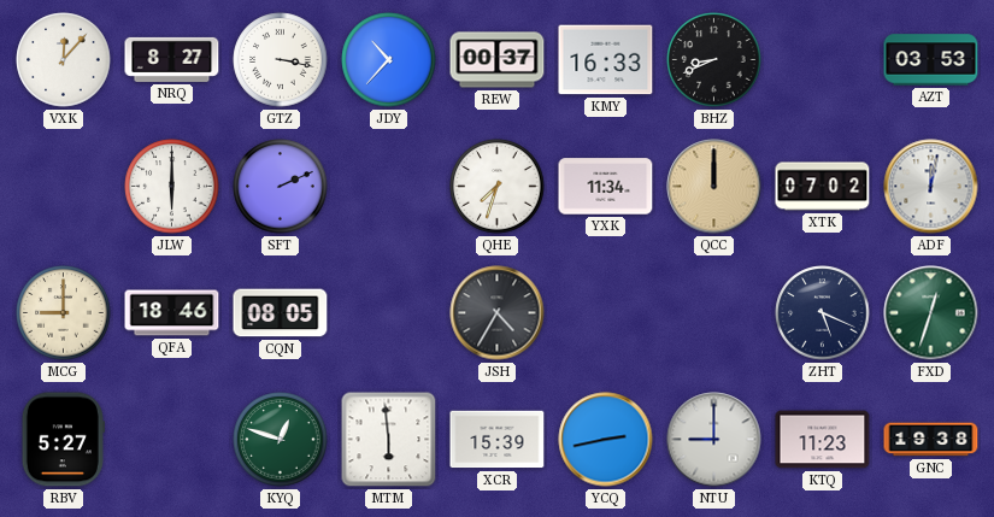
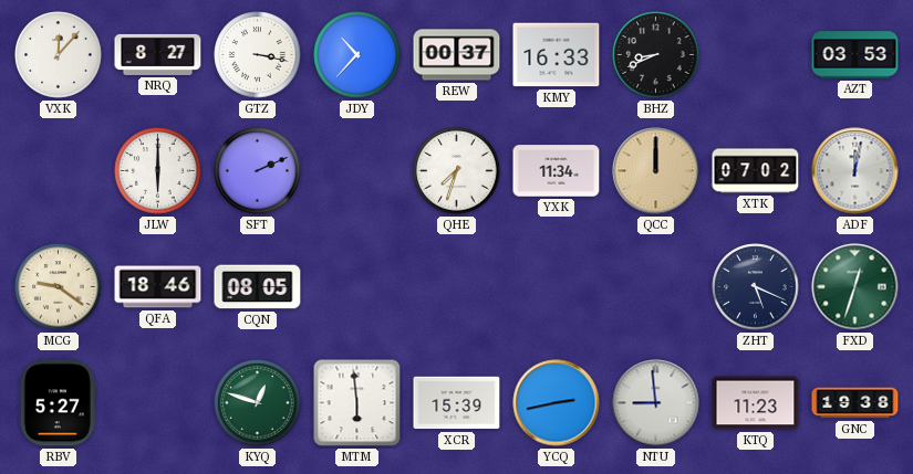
MCG: 9:00 -> 9:21
JSH: 4:35 -> none
NTU: 9:00 -> 8:59
